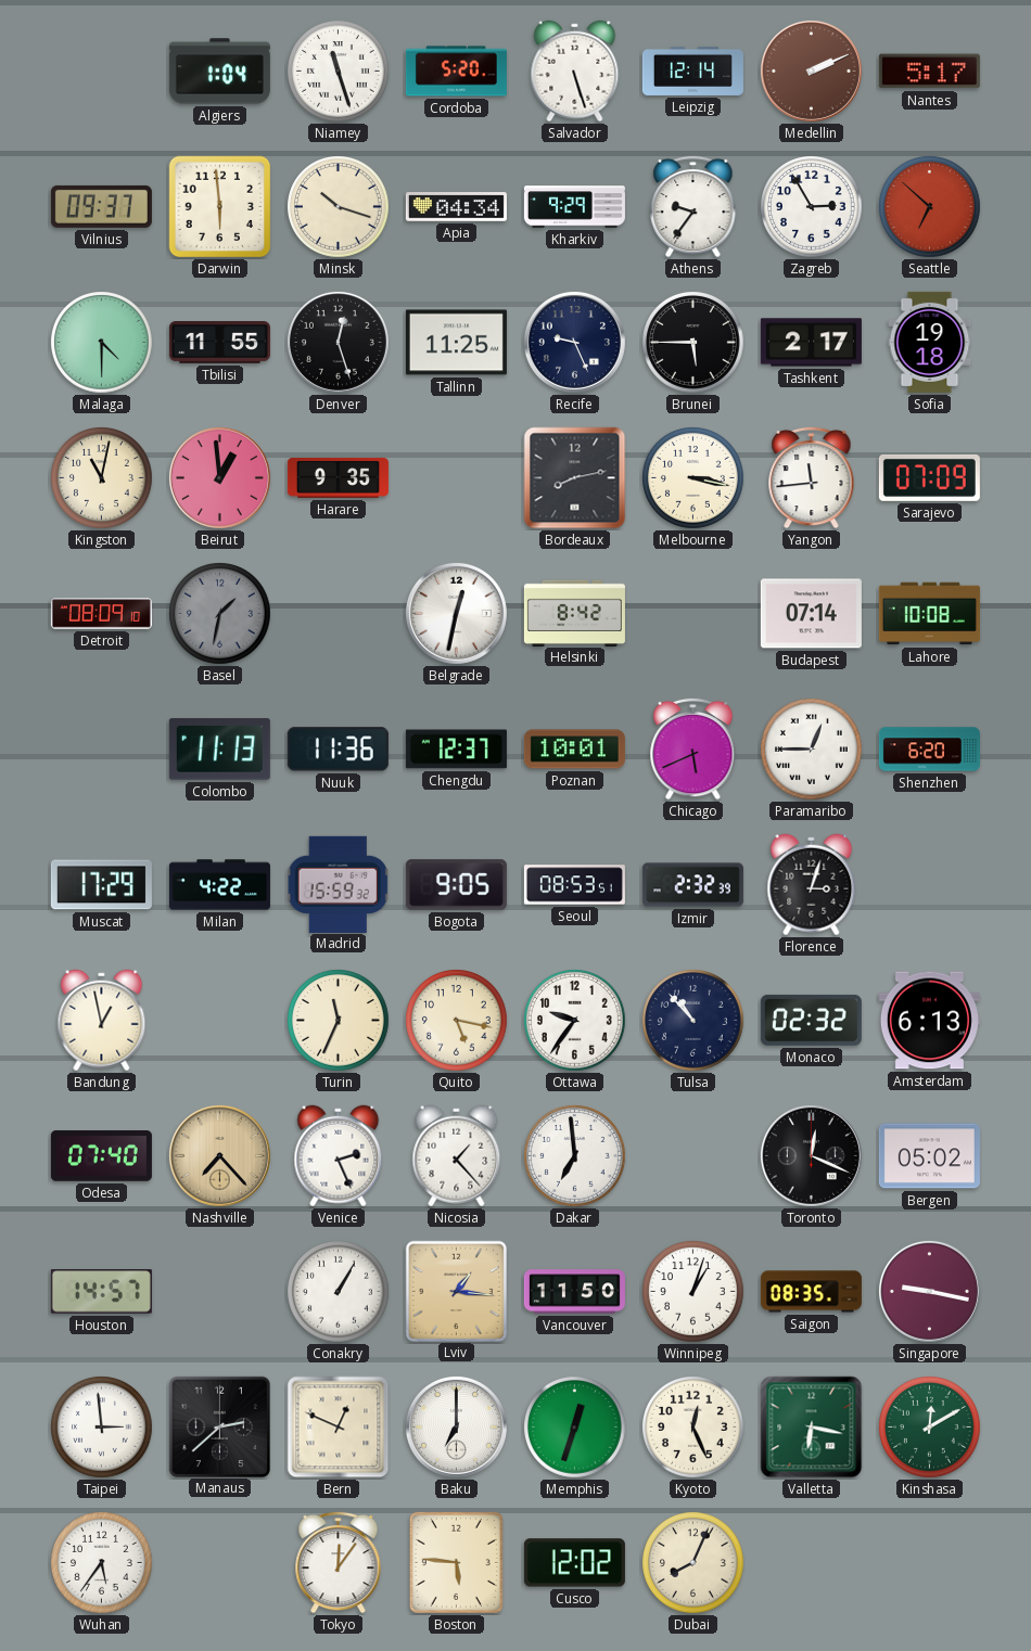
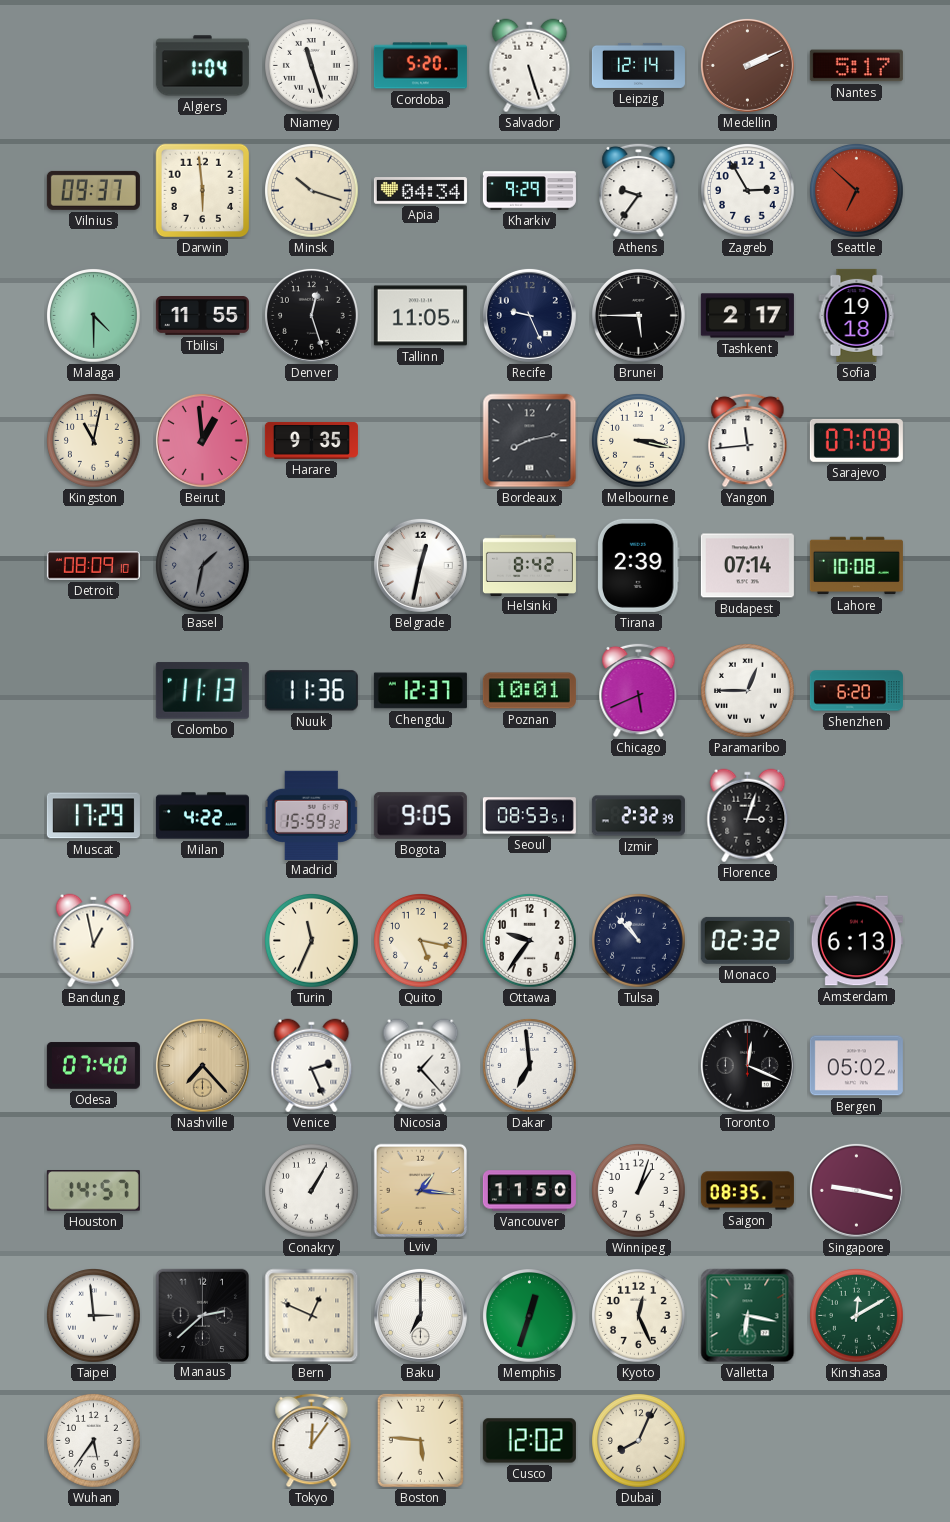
Tallinn: 11:25 -> 11:05
Tirana: none -> 2:39
